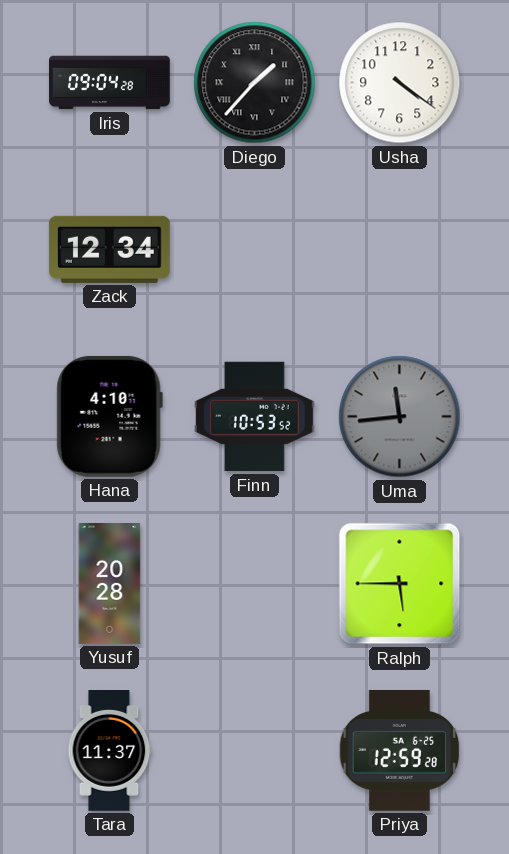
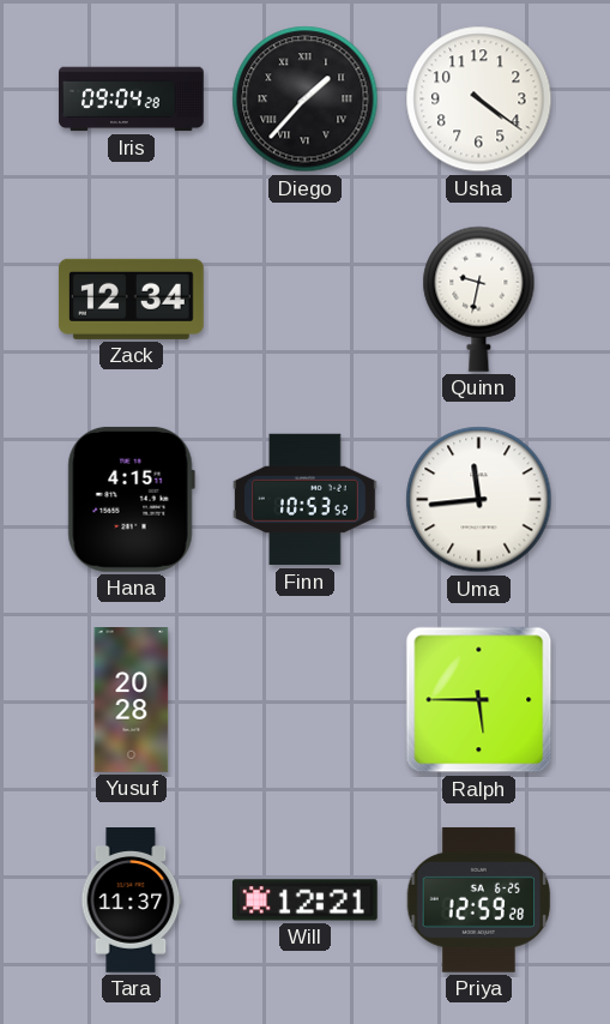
Quinn: none -> 9:32
Hana: 4:10 -> 4:15
Uma dial: grey -> white
Will: none -> 12:21
